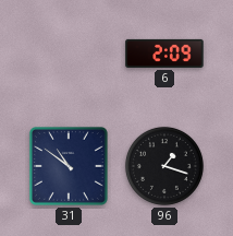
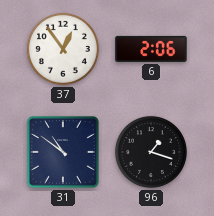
37: none -> 12:54
6: 2:09 -> 2:06
